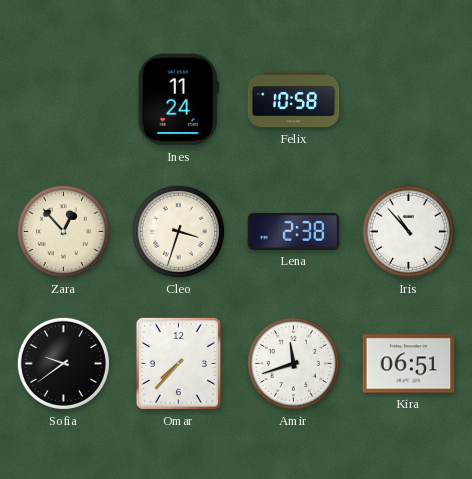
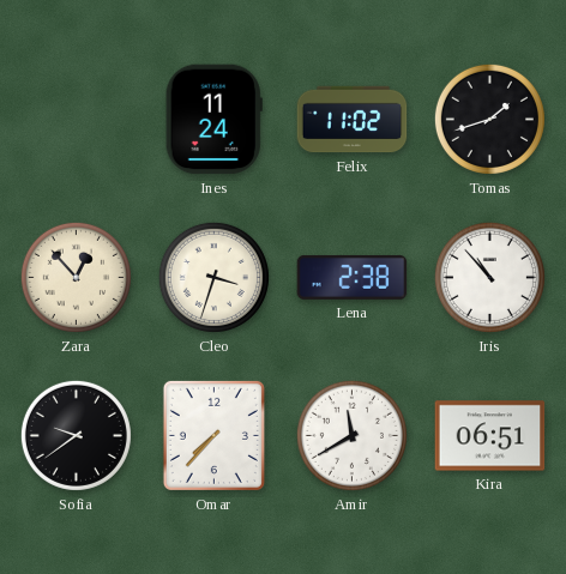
Felix: 10:58 -> 11:02
Tomas: none -> 1:42
Amir: 11:42 -> 11:40
